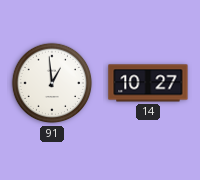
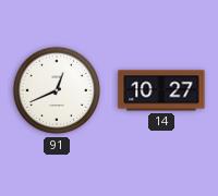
91: 12:59 -> 12:41
